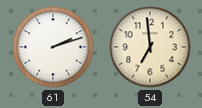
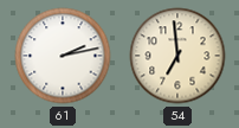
61: 2:12 -> 2:13
